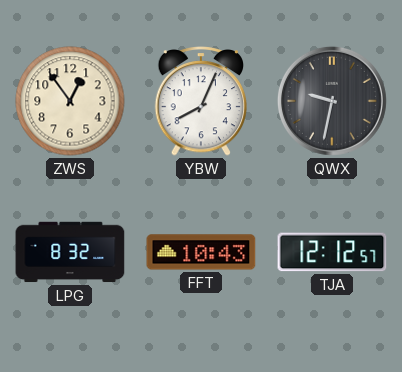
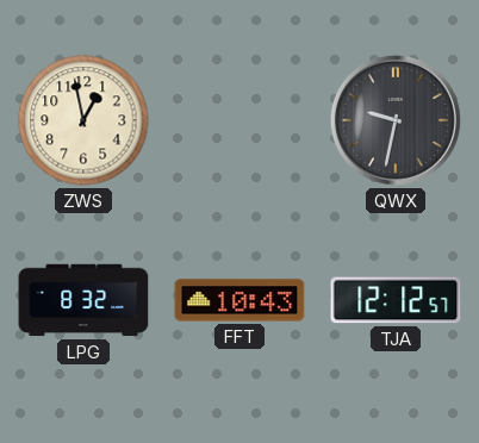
ZWS: 12:54 -> 12:58
YBW: 8:04 -> none
